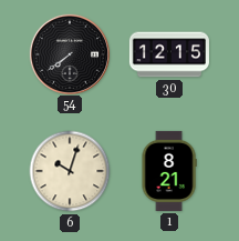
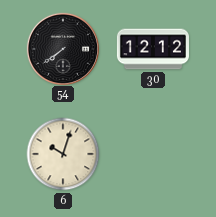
30: 12:15 -> 12:12
1: 8:21 -> none
